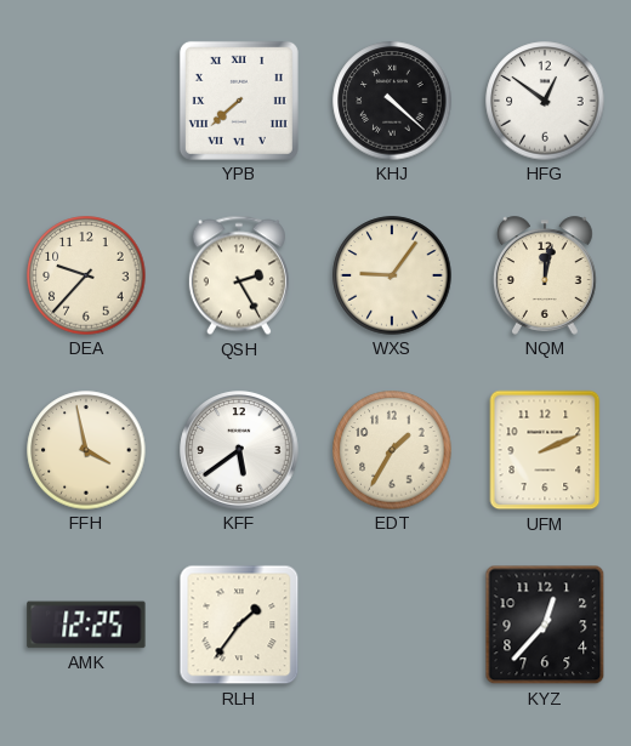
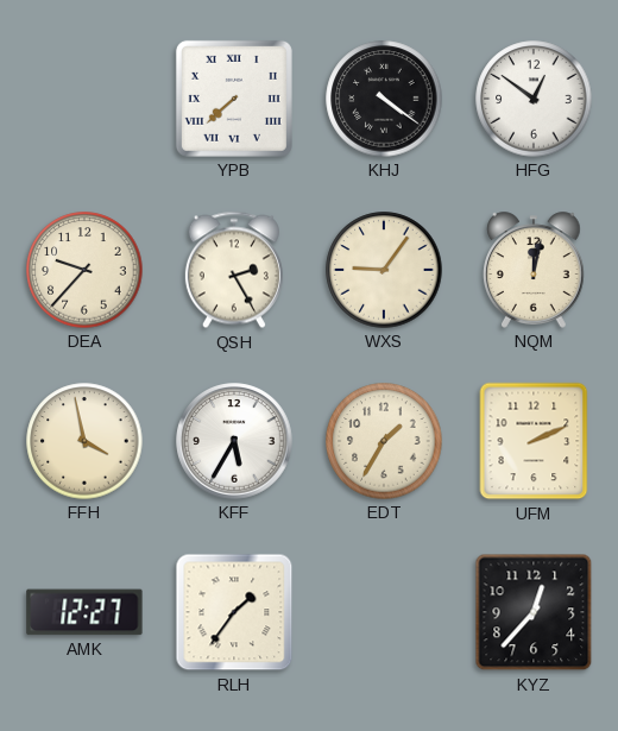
KHJ: 4:22 -> 4:21
KFF: 5:39 -> 5:35
AMK: 12:25 -> 12:27
